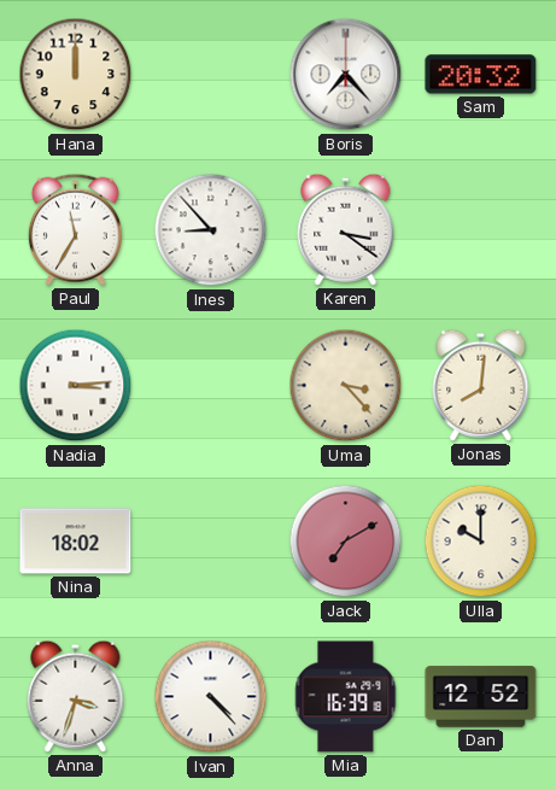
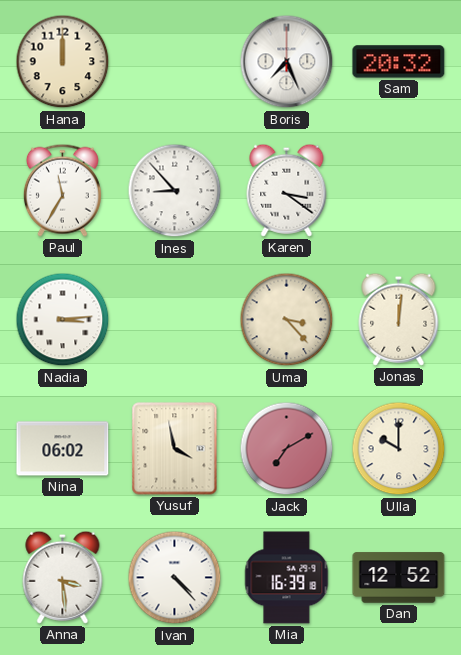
Boris: 7:23 -> 7:26
Jonas: 8:01 -> 12:01
Nina: 18:02 -> 06:02
Yusuf: none -> 3:58
Anna: 3:33 -> 3:29
